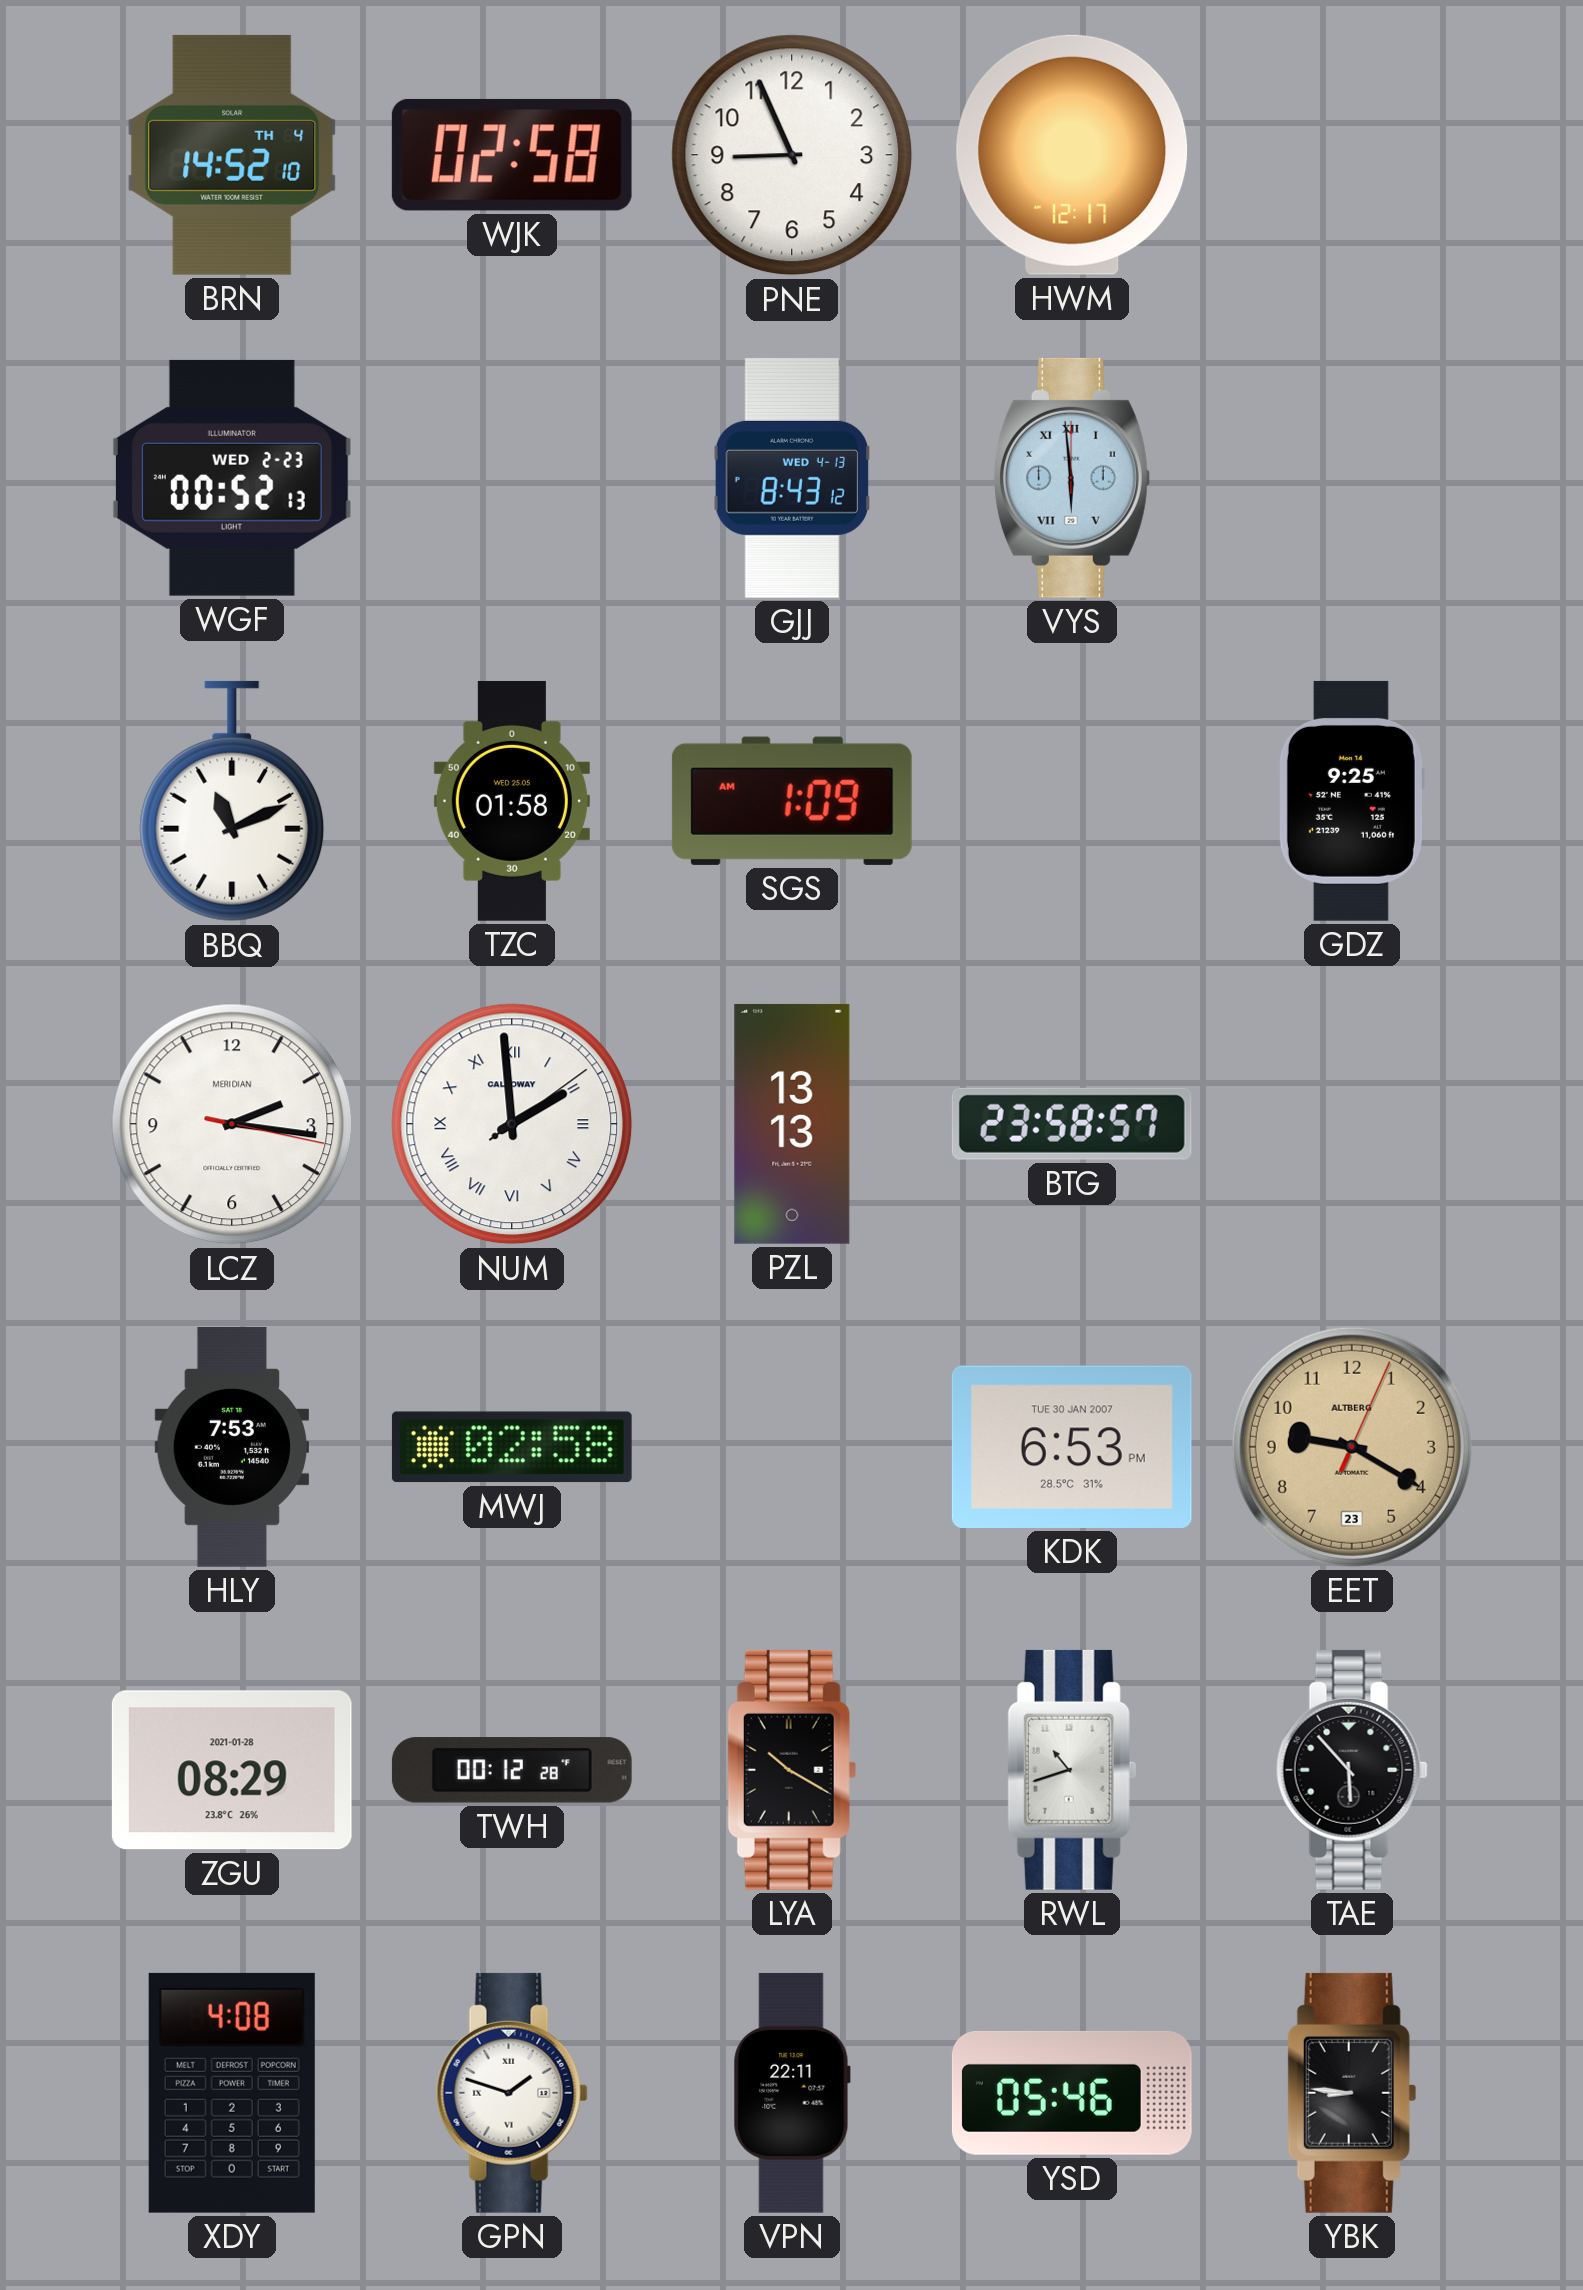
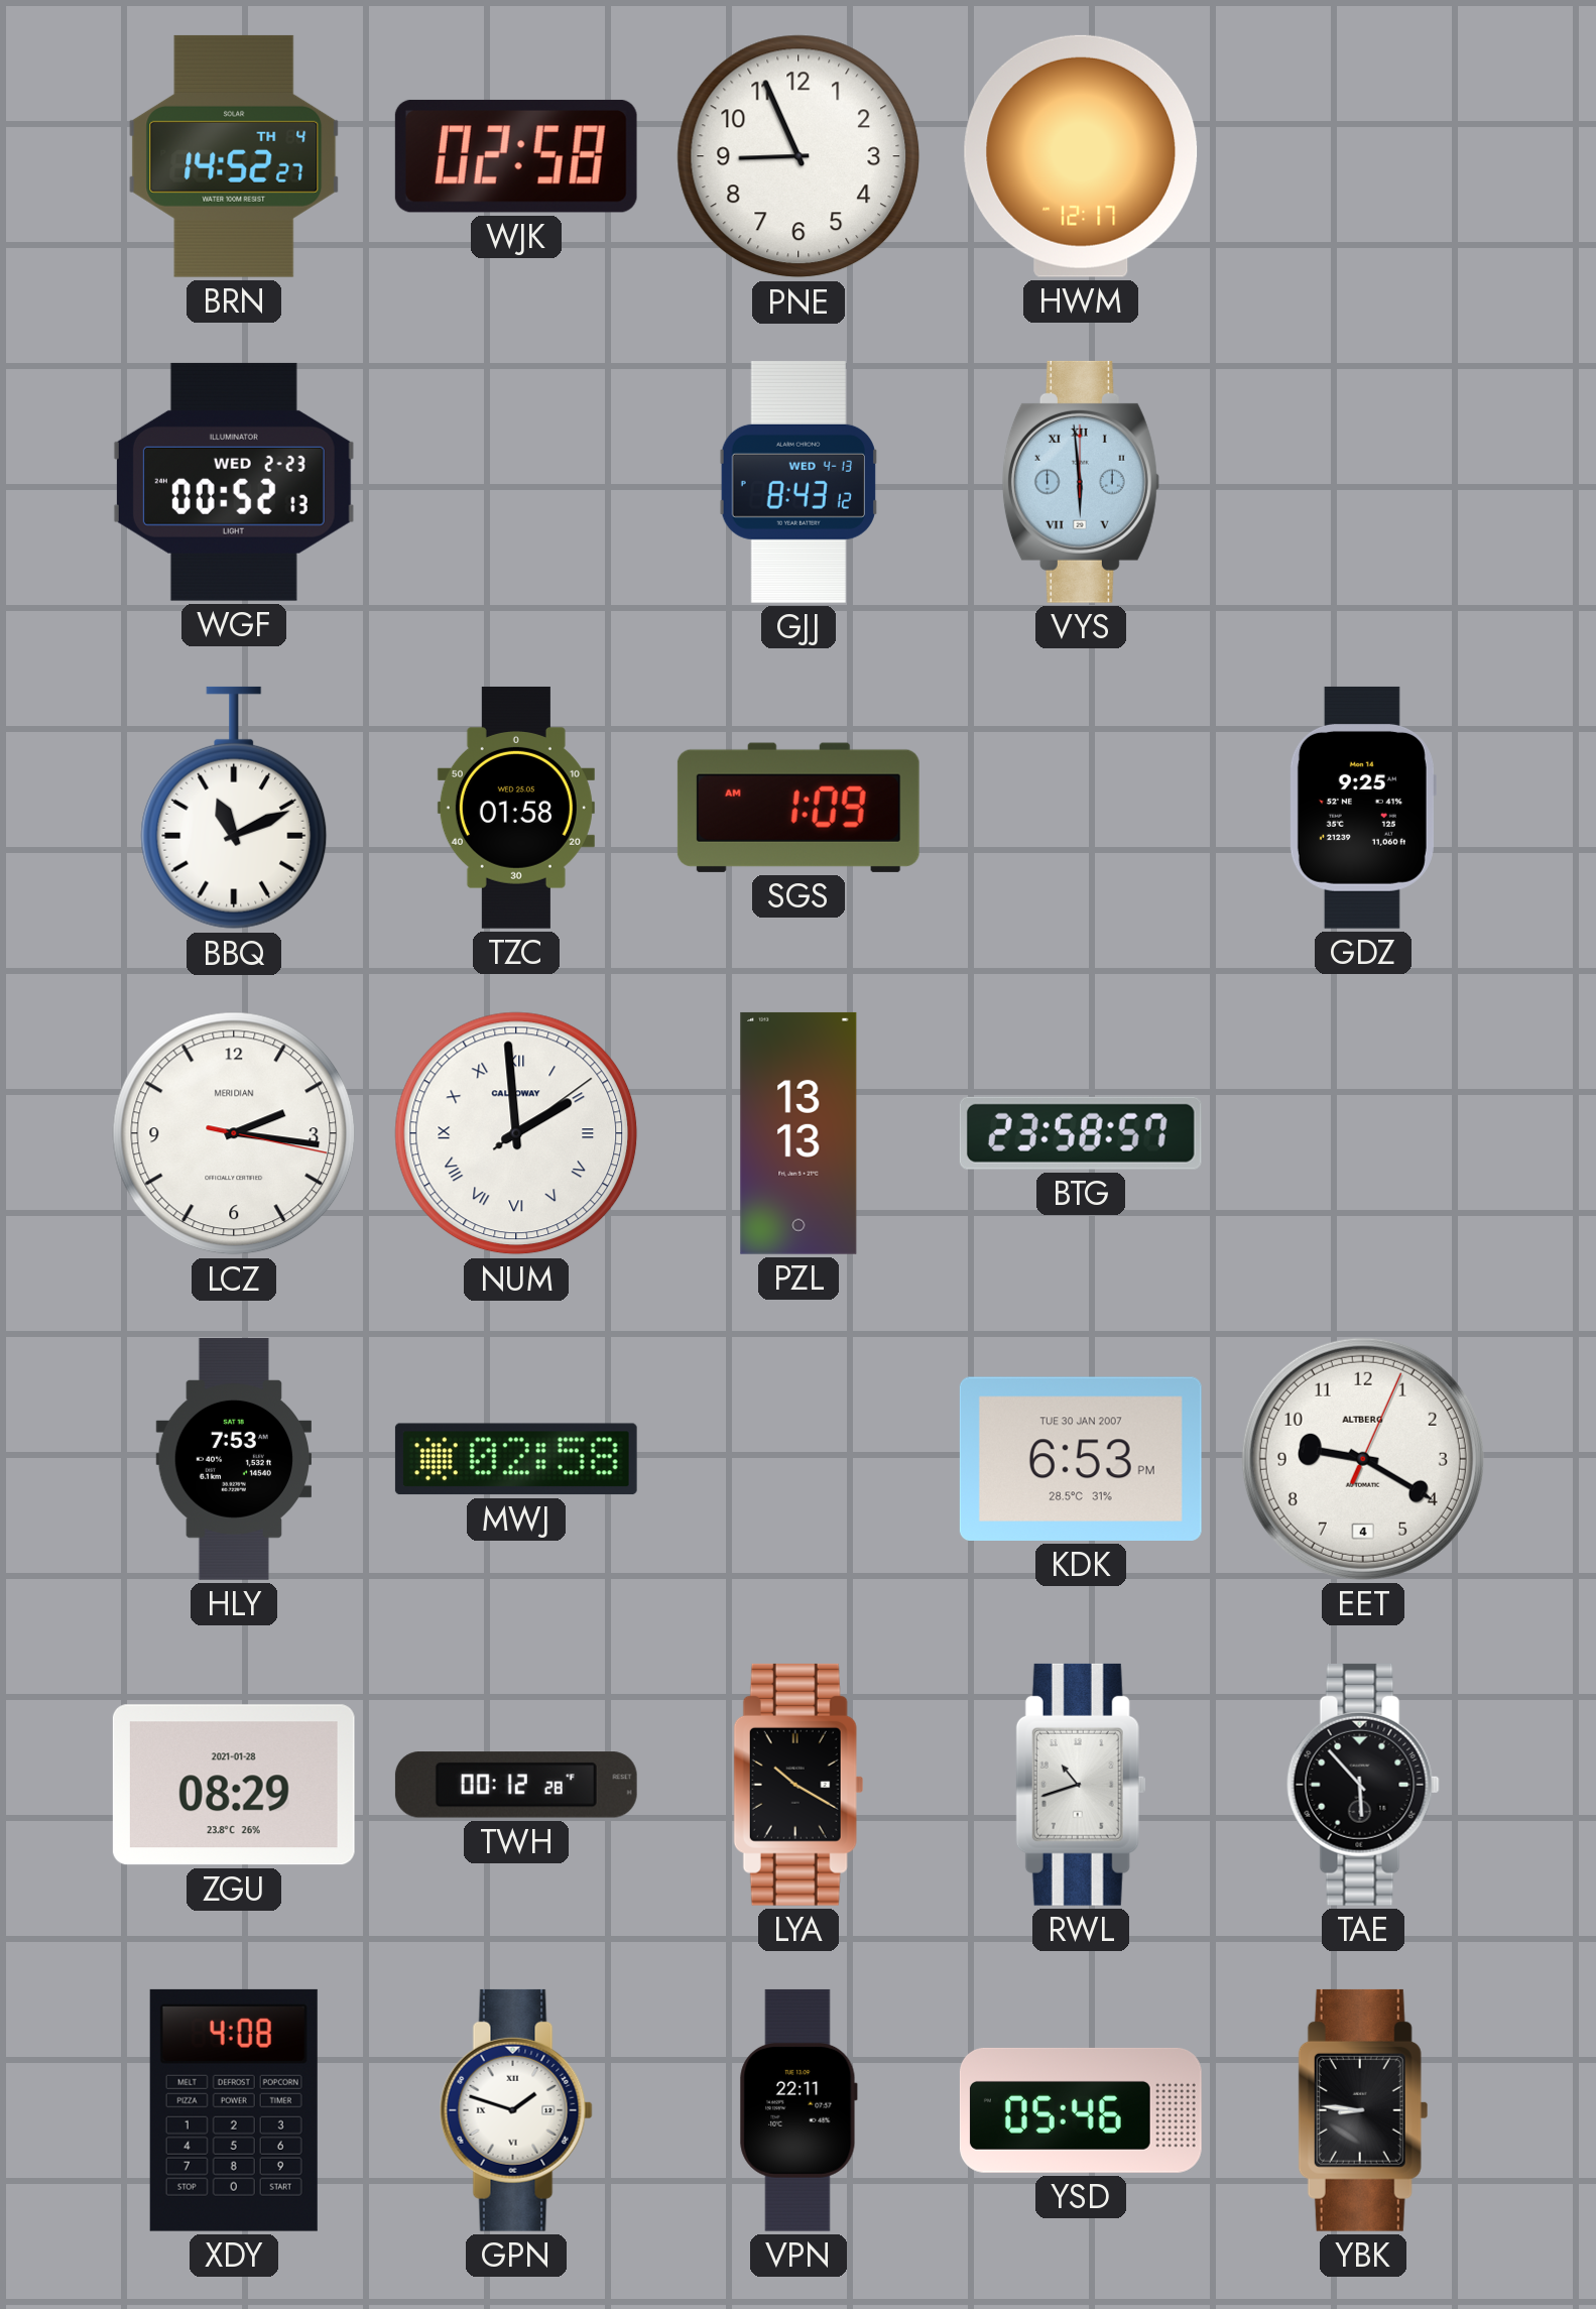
BRN: 14:52:10 -> 14:52:27
EET date: 23 -> 4
EET dial: champagne -> white
